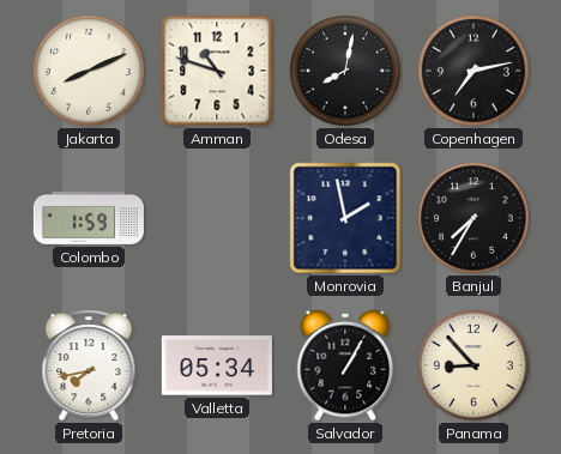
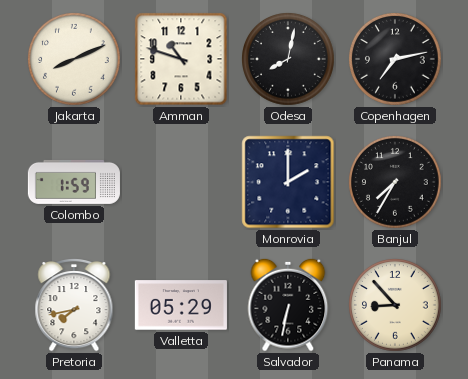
Monrovia: 1:58 -> 2:00
Valletta: 05:34 -> 05:29
Salvador: 1:05 -> 6:32
